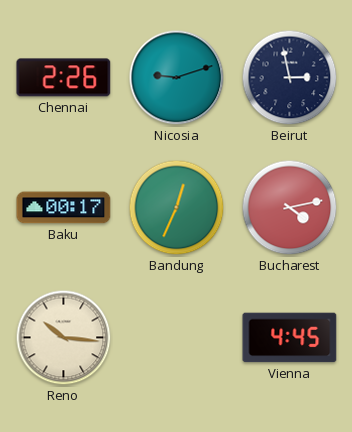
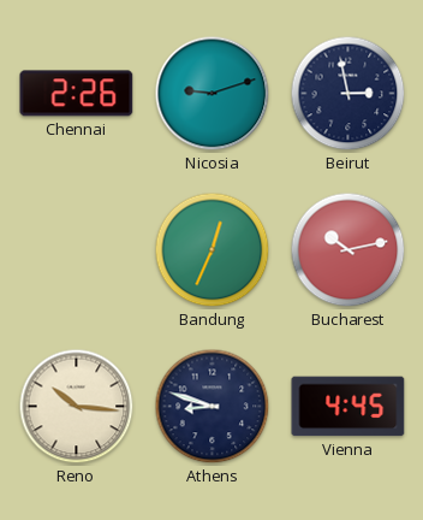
Baku: 00:17 -> none
Bucharest: 4:13 -> 10:13
Athens: none -> 8:48
